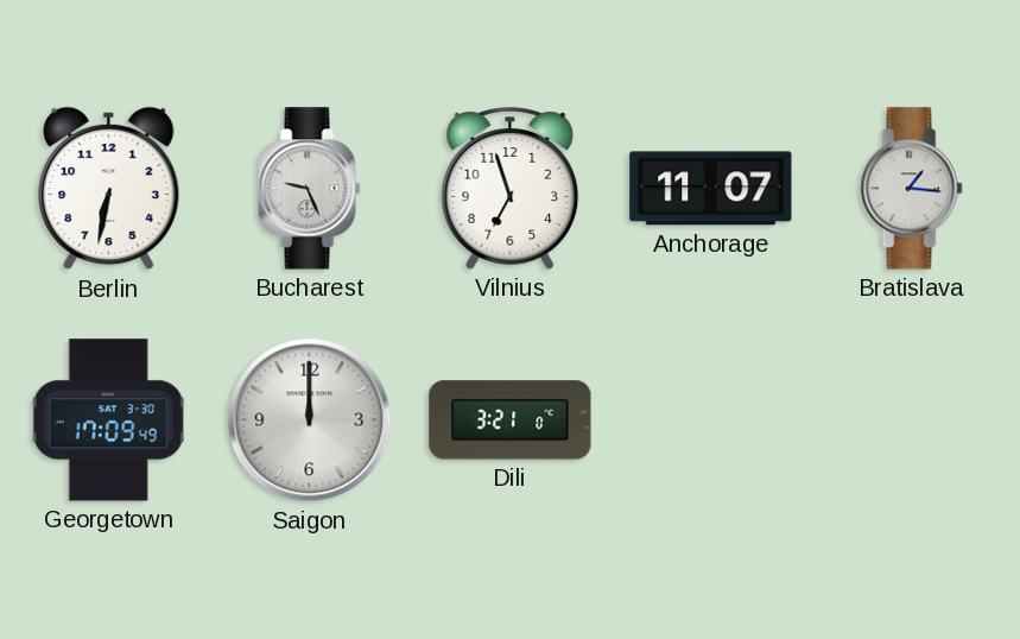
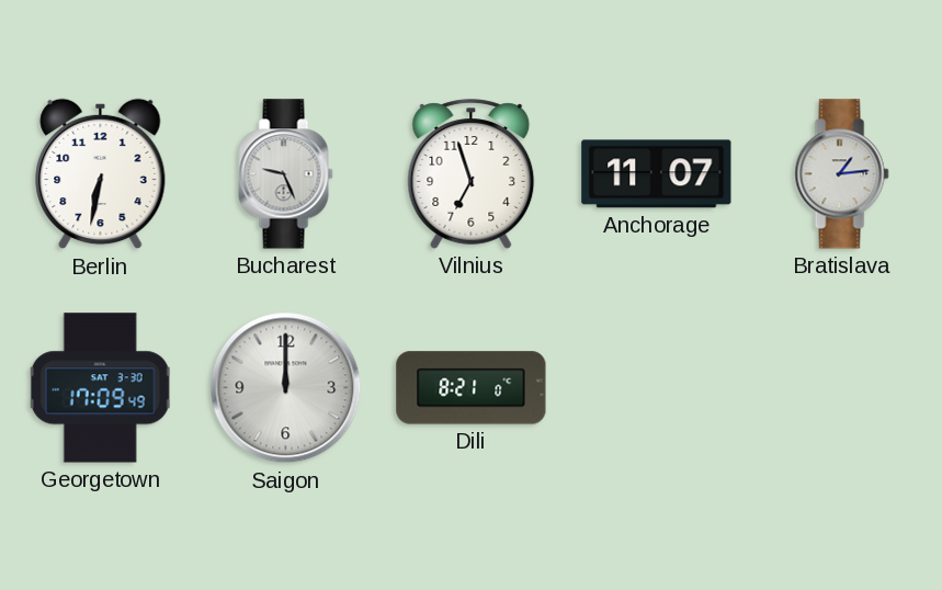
Bratislava: 1:16 -> 1:14
Dili: 3:21 -> 8:21
